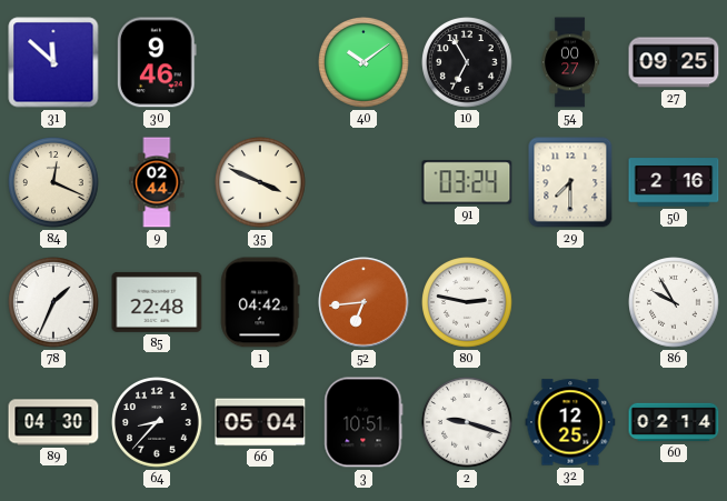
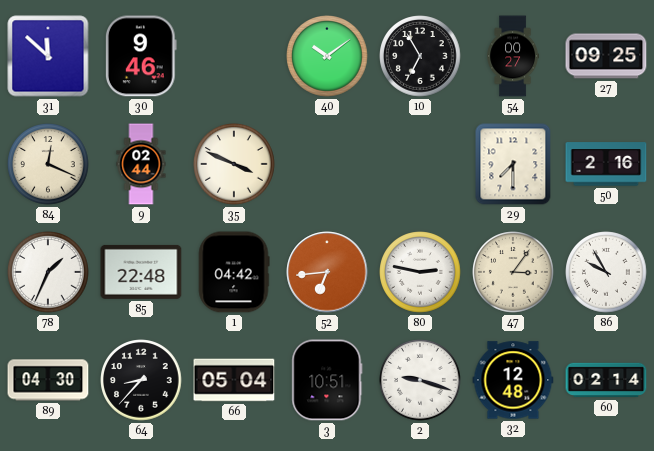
91: 03:24 -> none
47: none -> 3:06
32: 12:25 -> 12:48
